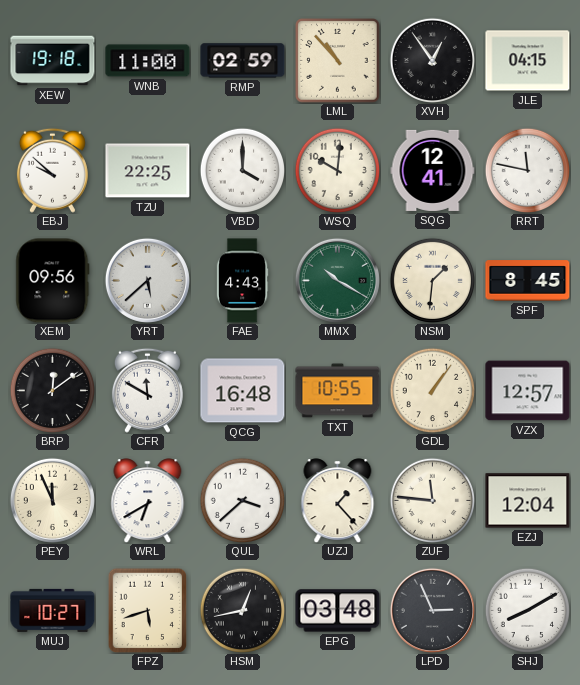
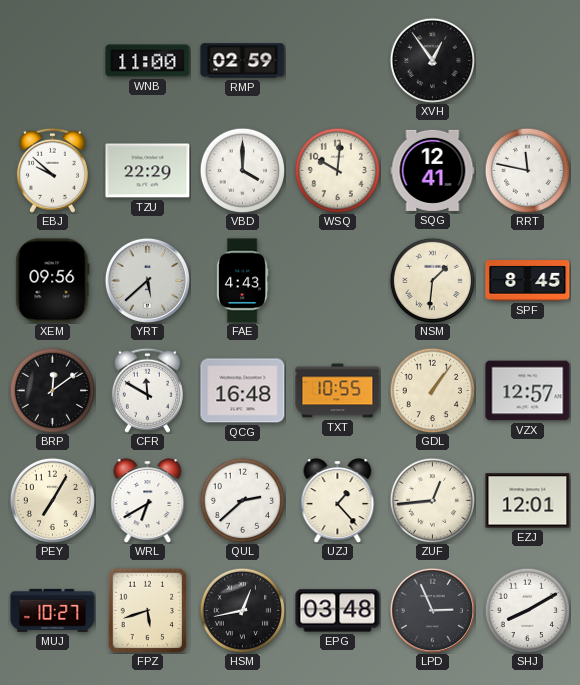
XEW: 19:18 -> none
LML: 10:53 -> none
JLE: 04:15 -> none
TZU: 22:25 -> 22:29
MMX: 10:20 -> none
PEY: 11:56 -> 7:05
QUL: 3:38 -> 2:38
ZUF: 11:46 -> 12:44
EZJ: 12:04 -> 12:01
